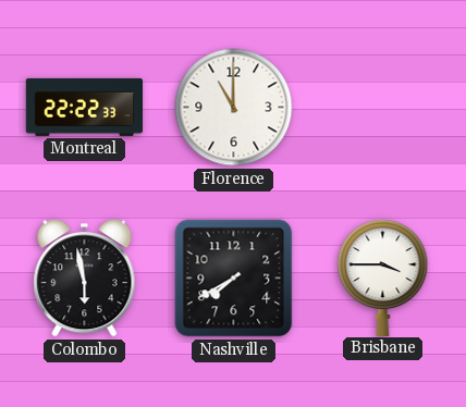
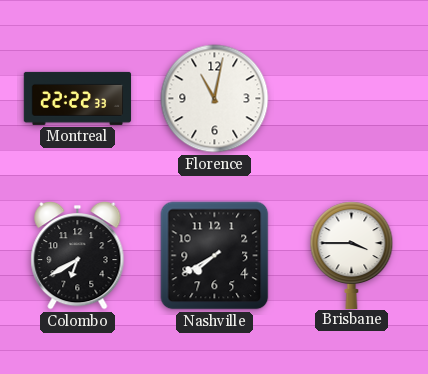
Florence: 11:00 -> 11:02
Colombo: 5:58 -> 6:40
